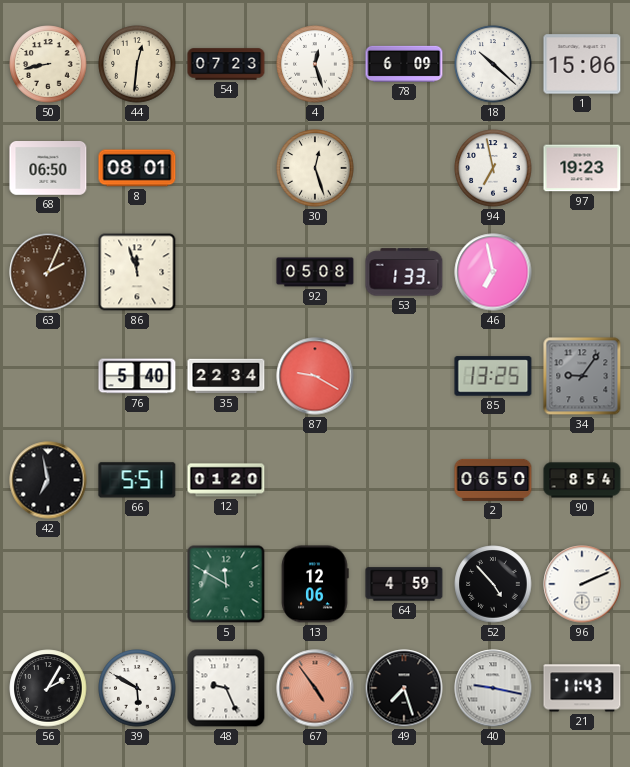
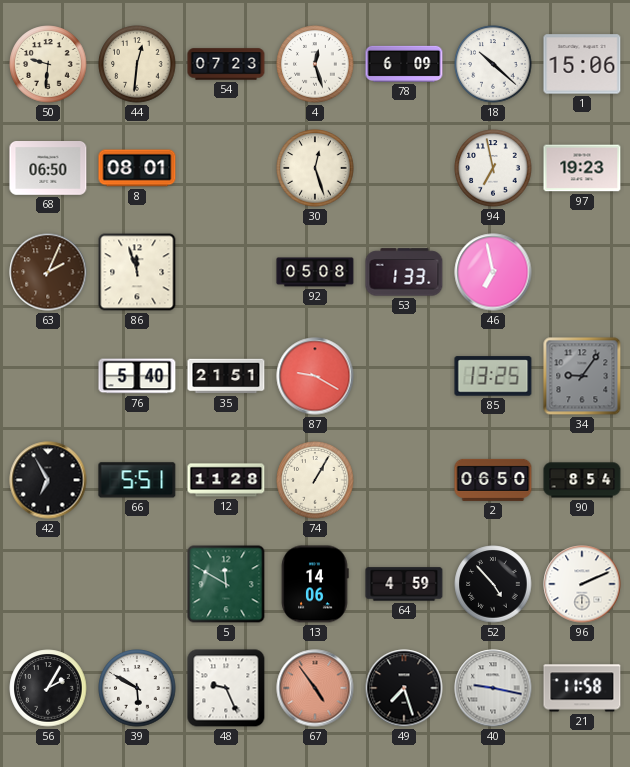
50: 8:43 -> 9:31
35: 22:34 -> 21:51
42: 6:58 -> 6:55
12: 01:20 -> 11:28
74: none -> 1:05
13: 12:06 -> 14:06
21: 11:43 -> 11:58
